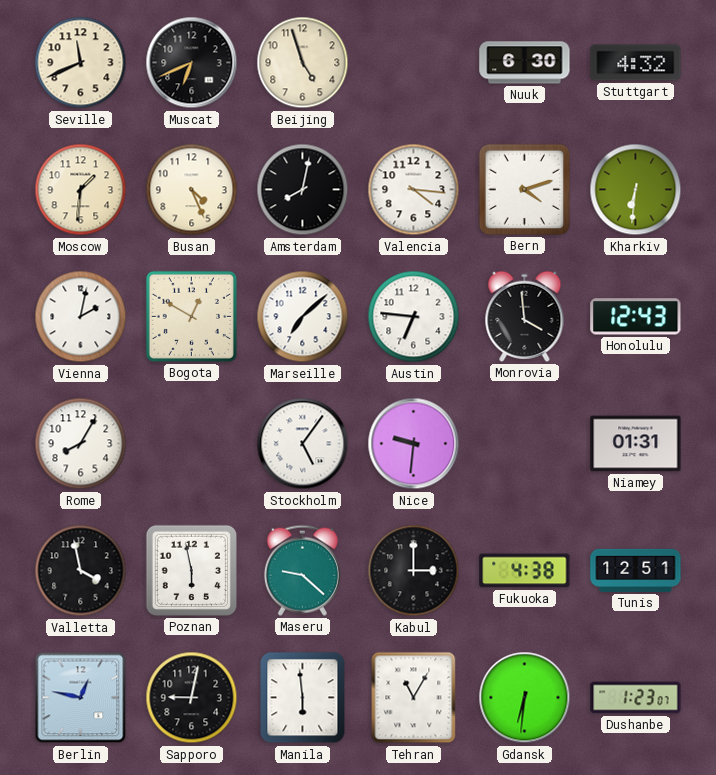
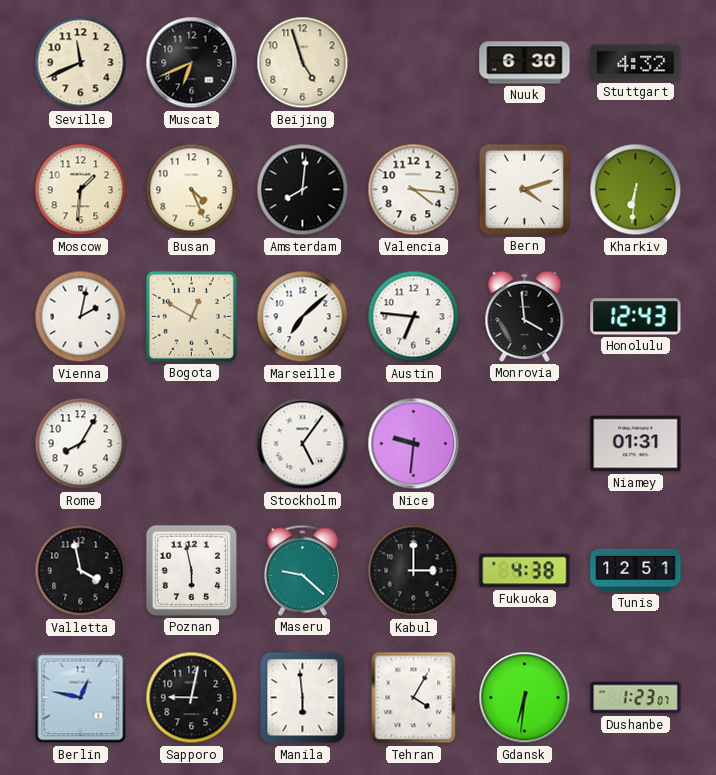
Amsterdam: 8:02 -> 8:01
Tehran: 11:05 -> 4:05
